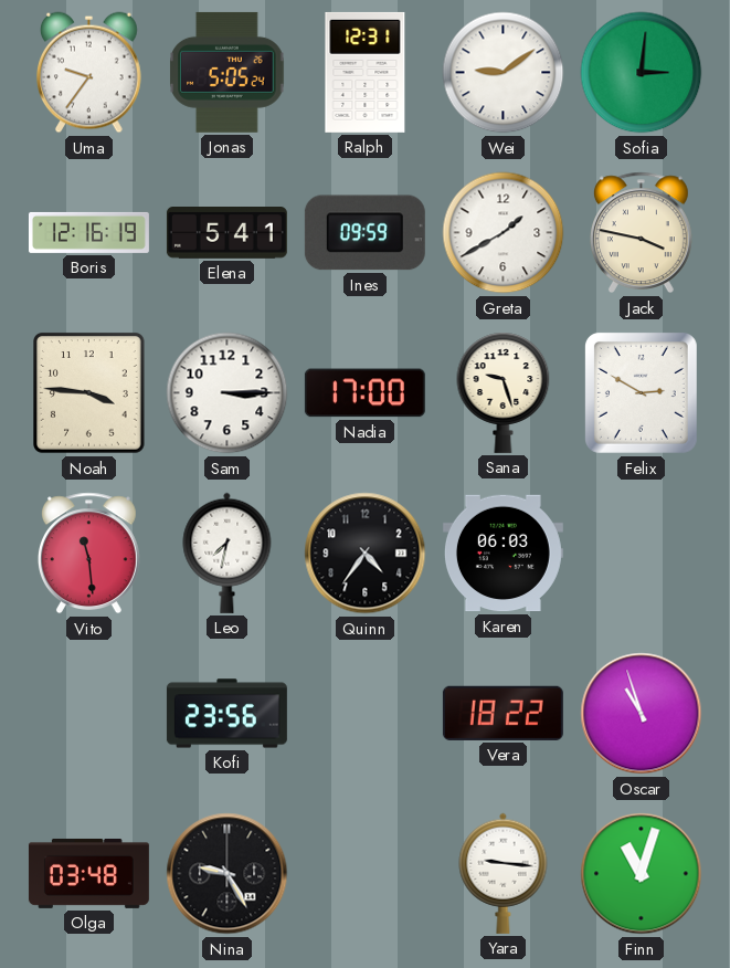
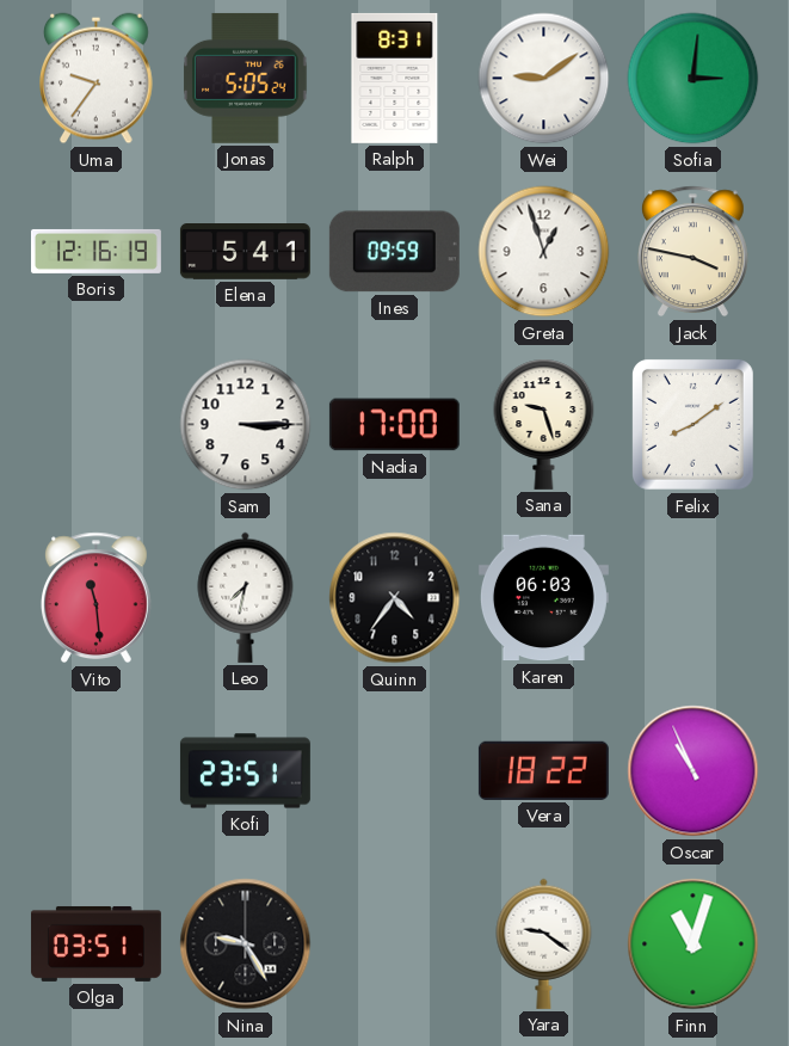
Ralph: 12:31 -> 8:31
Greta: 1:40 -> 12:57
Noah: 3:46 -> none
Felix: 2:50 -> 8:09
Kofi: 23:56 -> 23:51
Oscar: 10:57 -> 10:56
Olga: 03:48 -> 03:51
Yara: 9:16 -> 9:21
